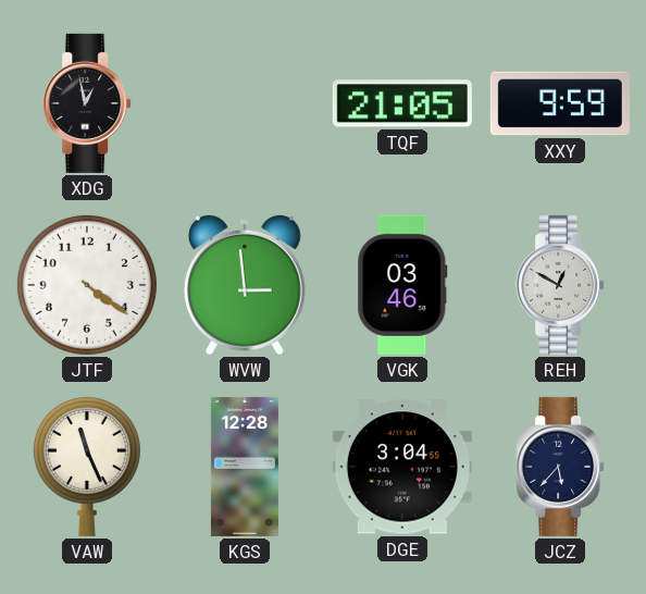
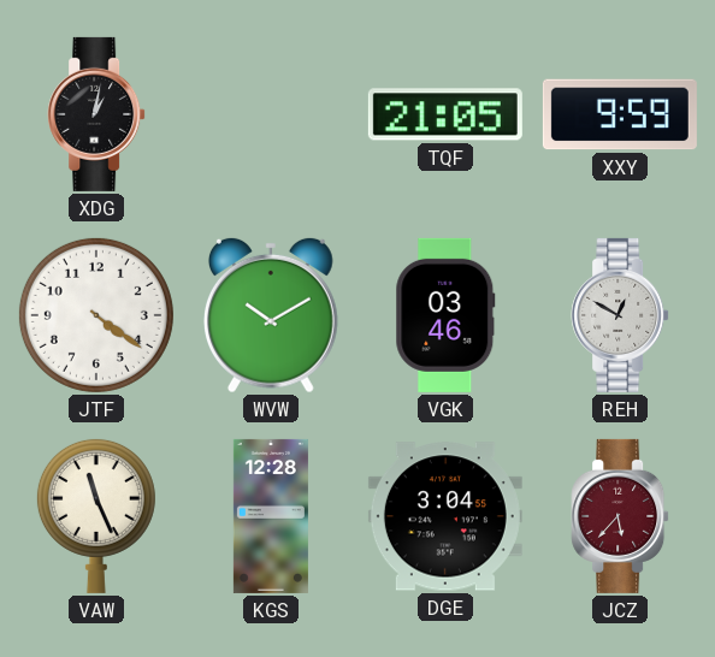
XDG: 12:58 -> 1:02
WVW: 2:59 -> 10:10
JCZ dial: navy -> burgundy
